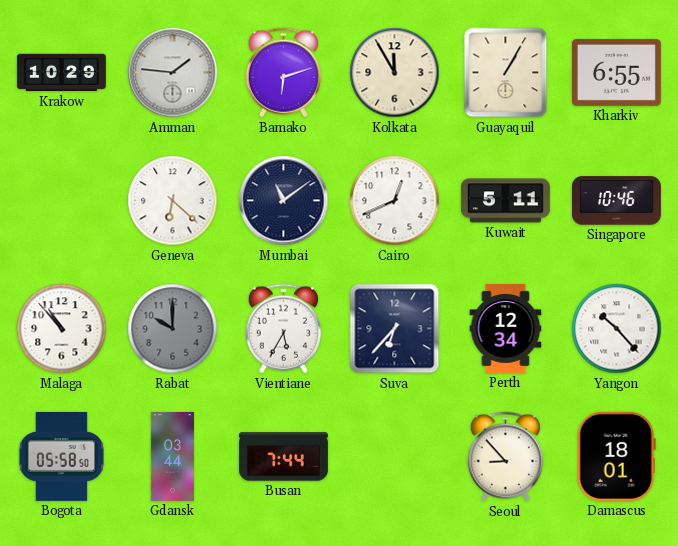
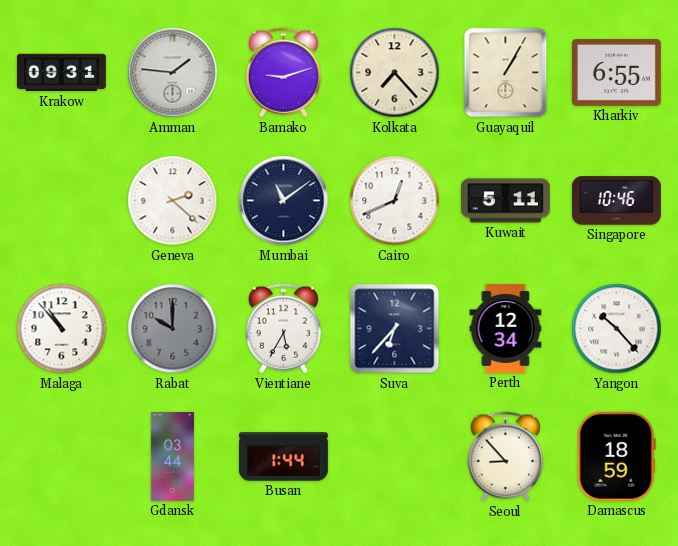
Krakow: 10:29 -> 09:31
Bamako: 6:12 -> 9:12
Kolkata: 11:55 -> 7:23
Geneva: 6:22 -> 2:22
Bogota: 05:58 -> none
Busan: 7:44 -> 1:44
Damascus: 18:01 -> 18:59
